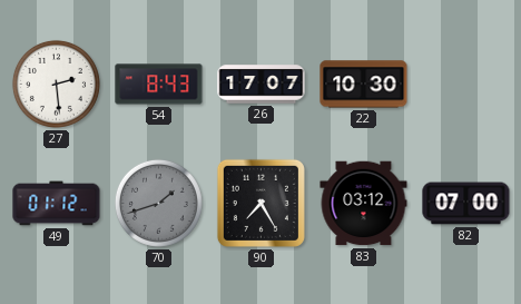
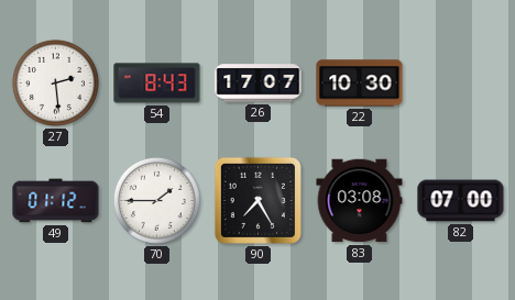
70: 1:42 -> 1:45
70 dial: grey -> white
83: 03:12 -> 03:08
